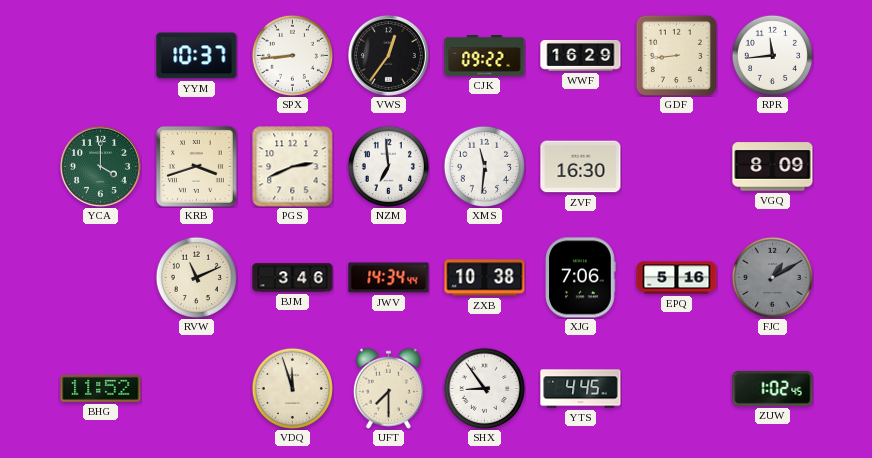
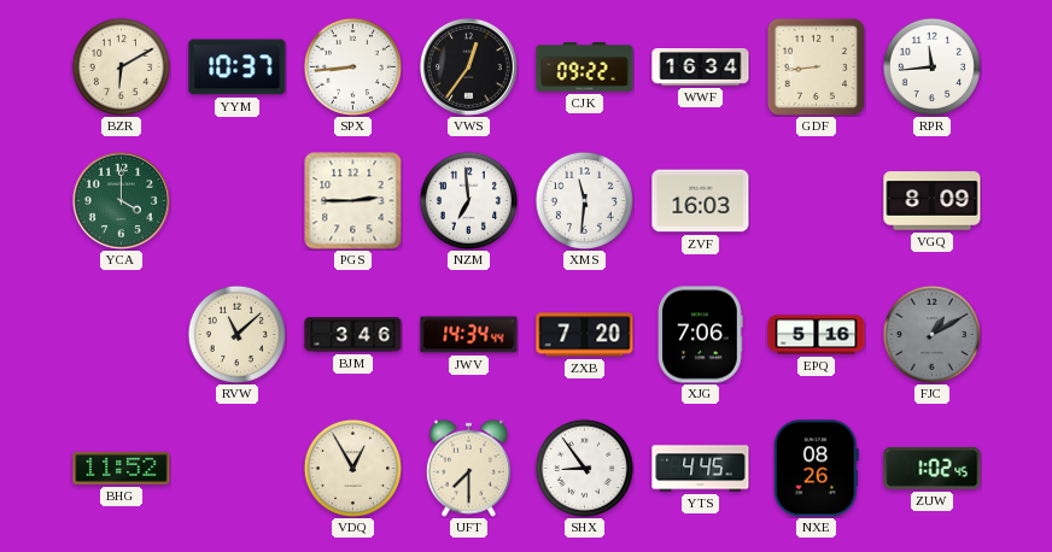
BZR: none -> 6:10
WWF: 16:29 -> 16:34
KRB: 3:42 -> none
PGS: 2:41 -> 2:45
ZVF: 16:30 -> 16:03
RVW: 11:11 -> 11:08
ZXB: 10:38 -> 7:20
VDQ: 11:57 -> 12:55
NXE: none -> 08:26
